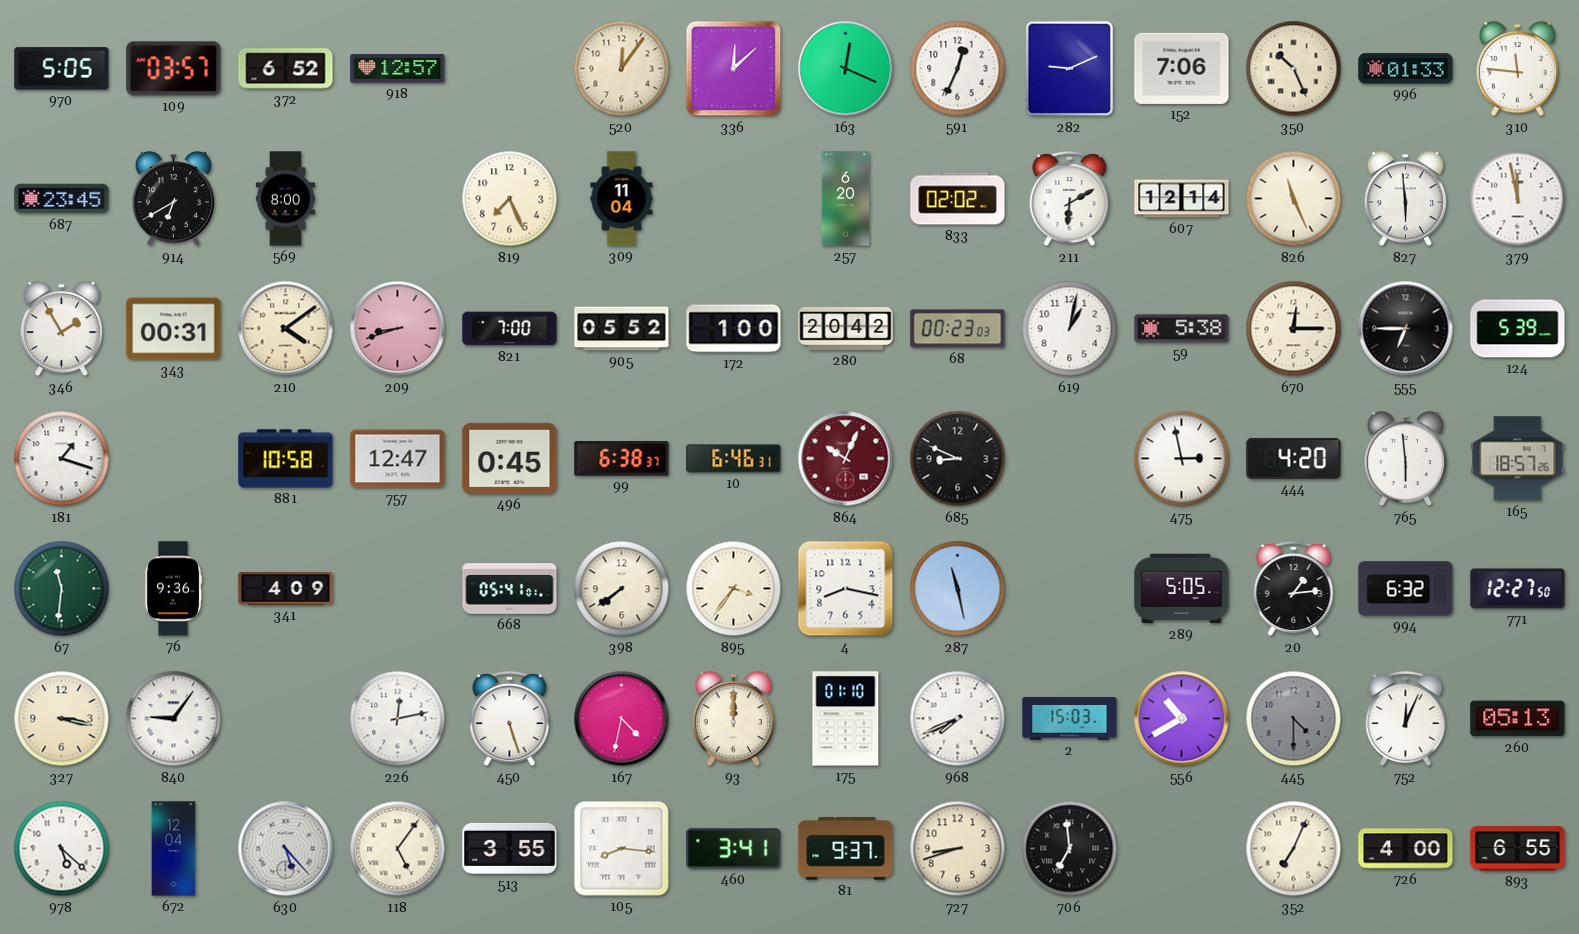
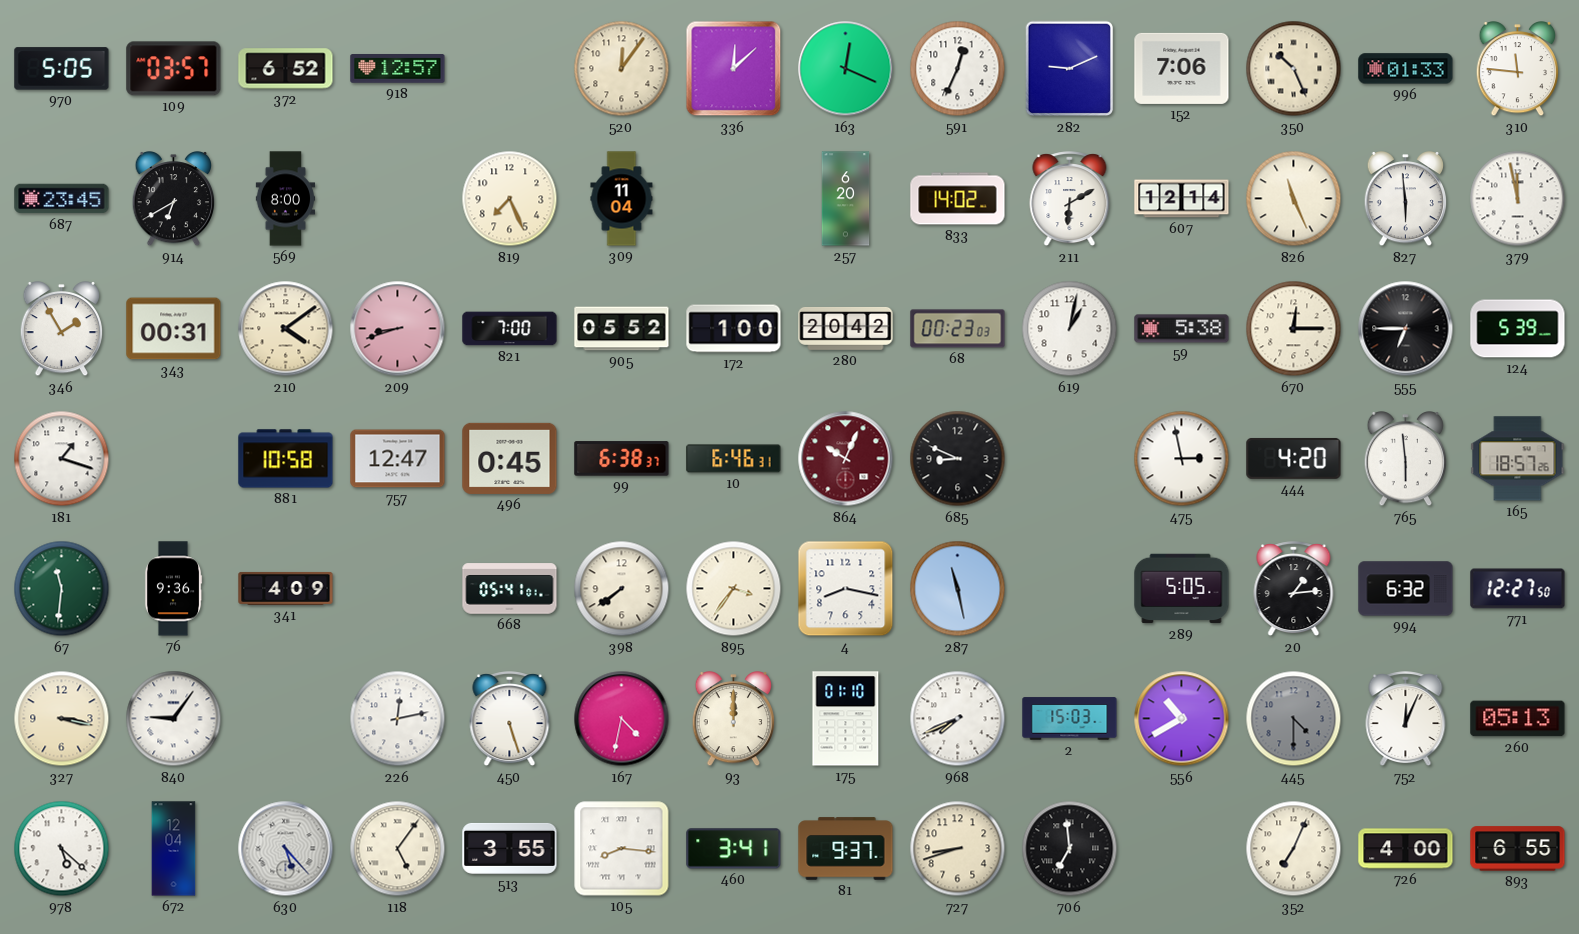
833: 02:02 -> 14:02
